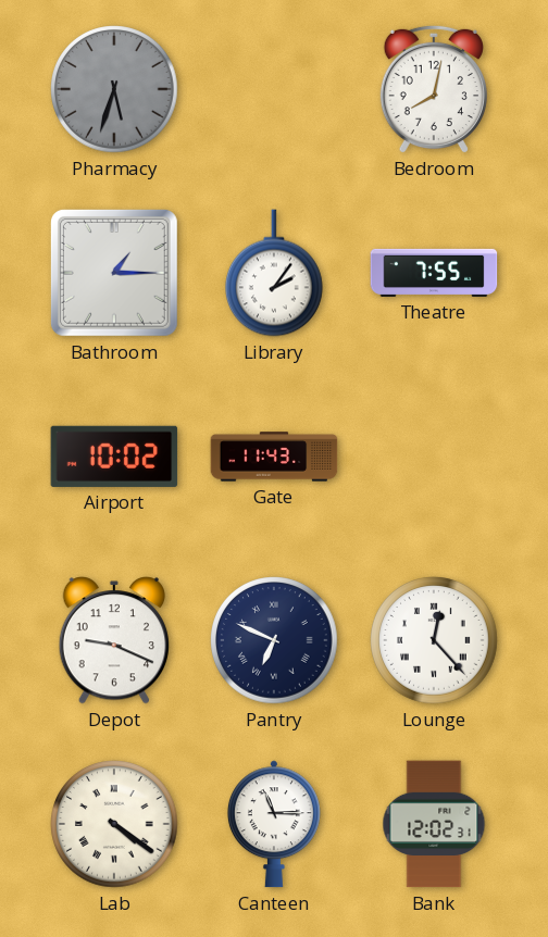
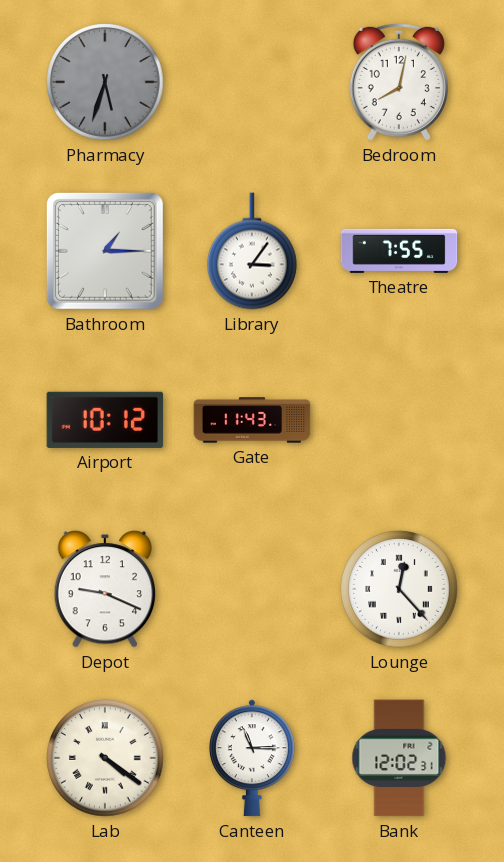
Library: 2:06 -> 3:06
Airport: 10:02 -> 10:12
Pantry: 6:49 -> none
